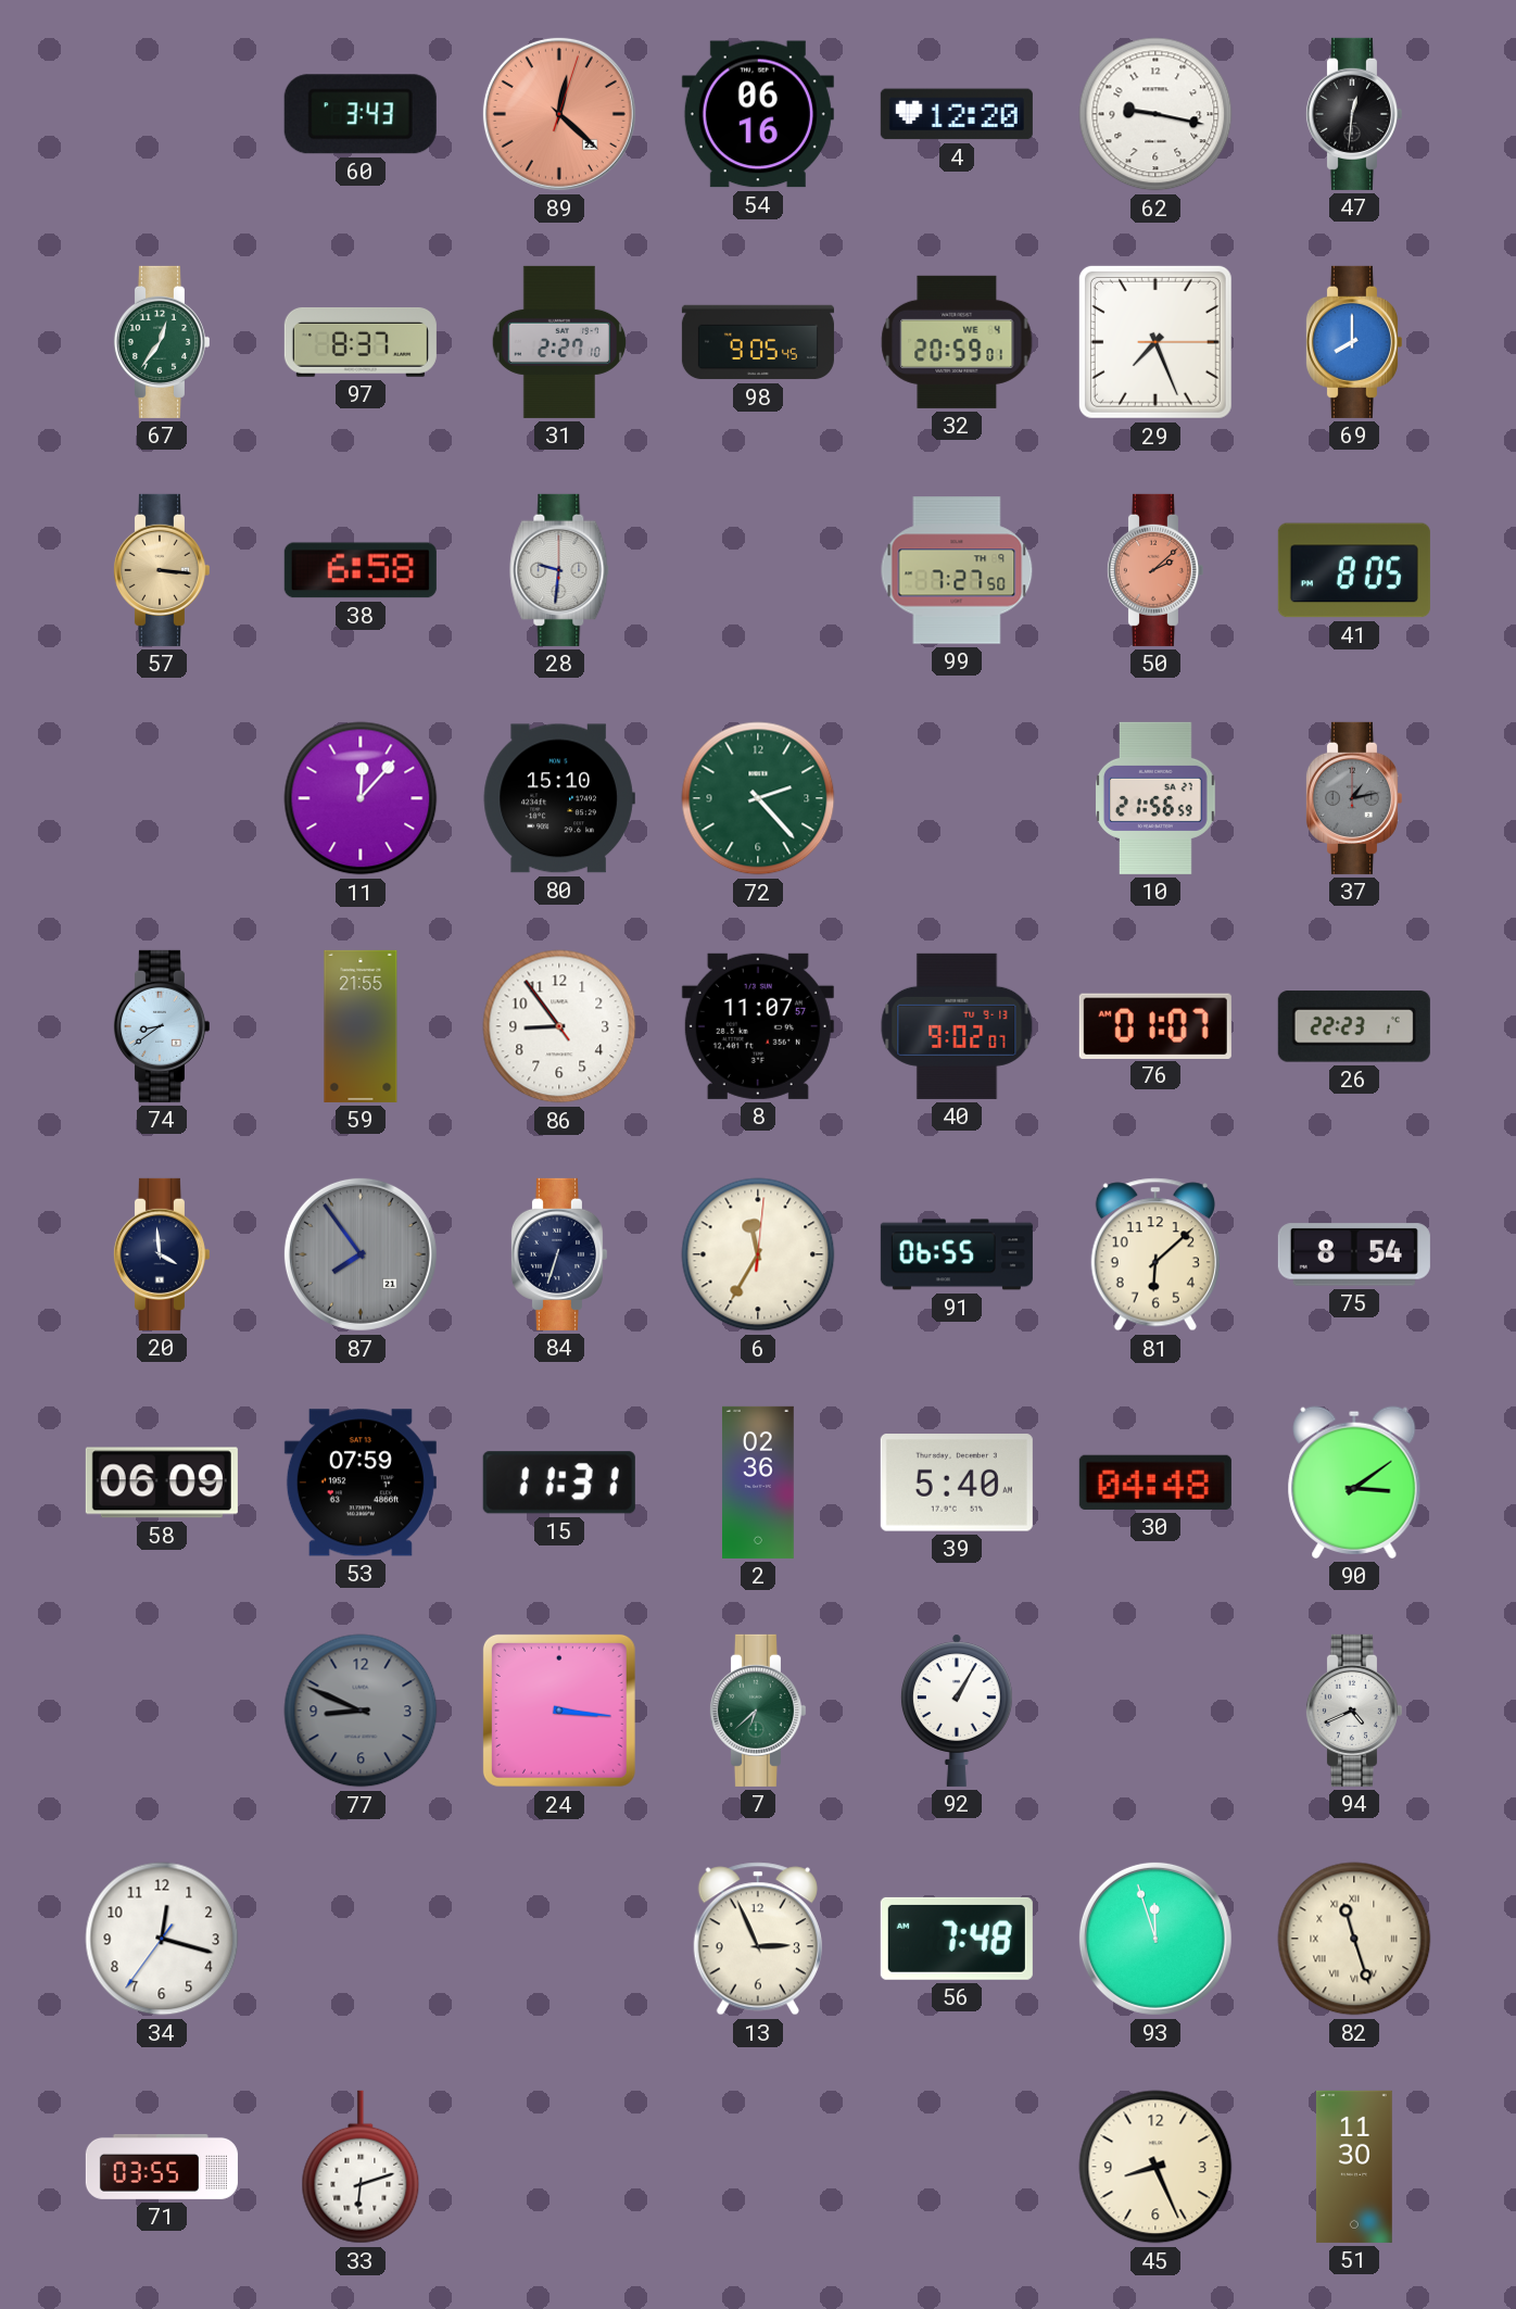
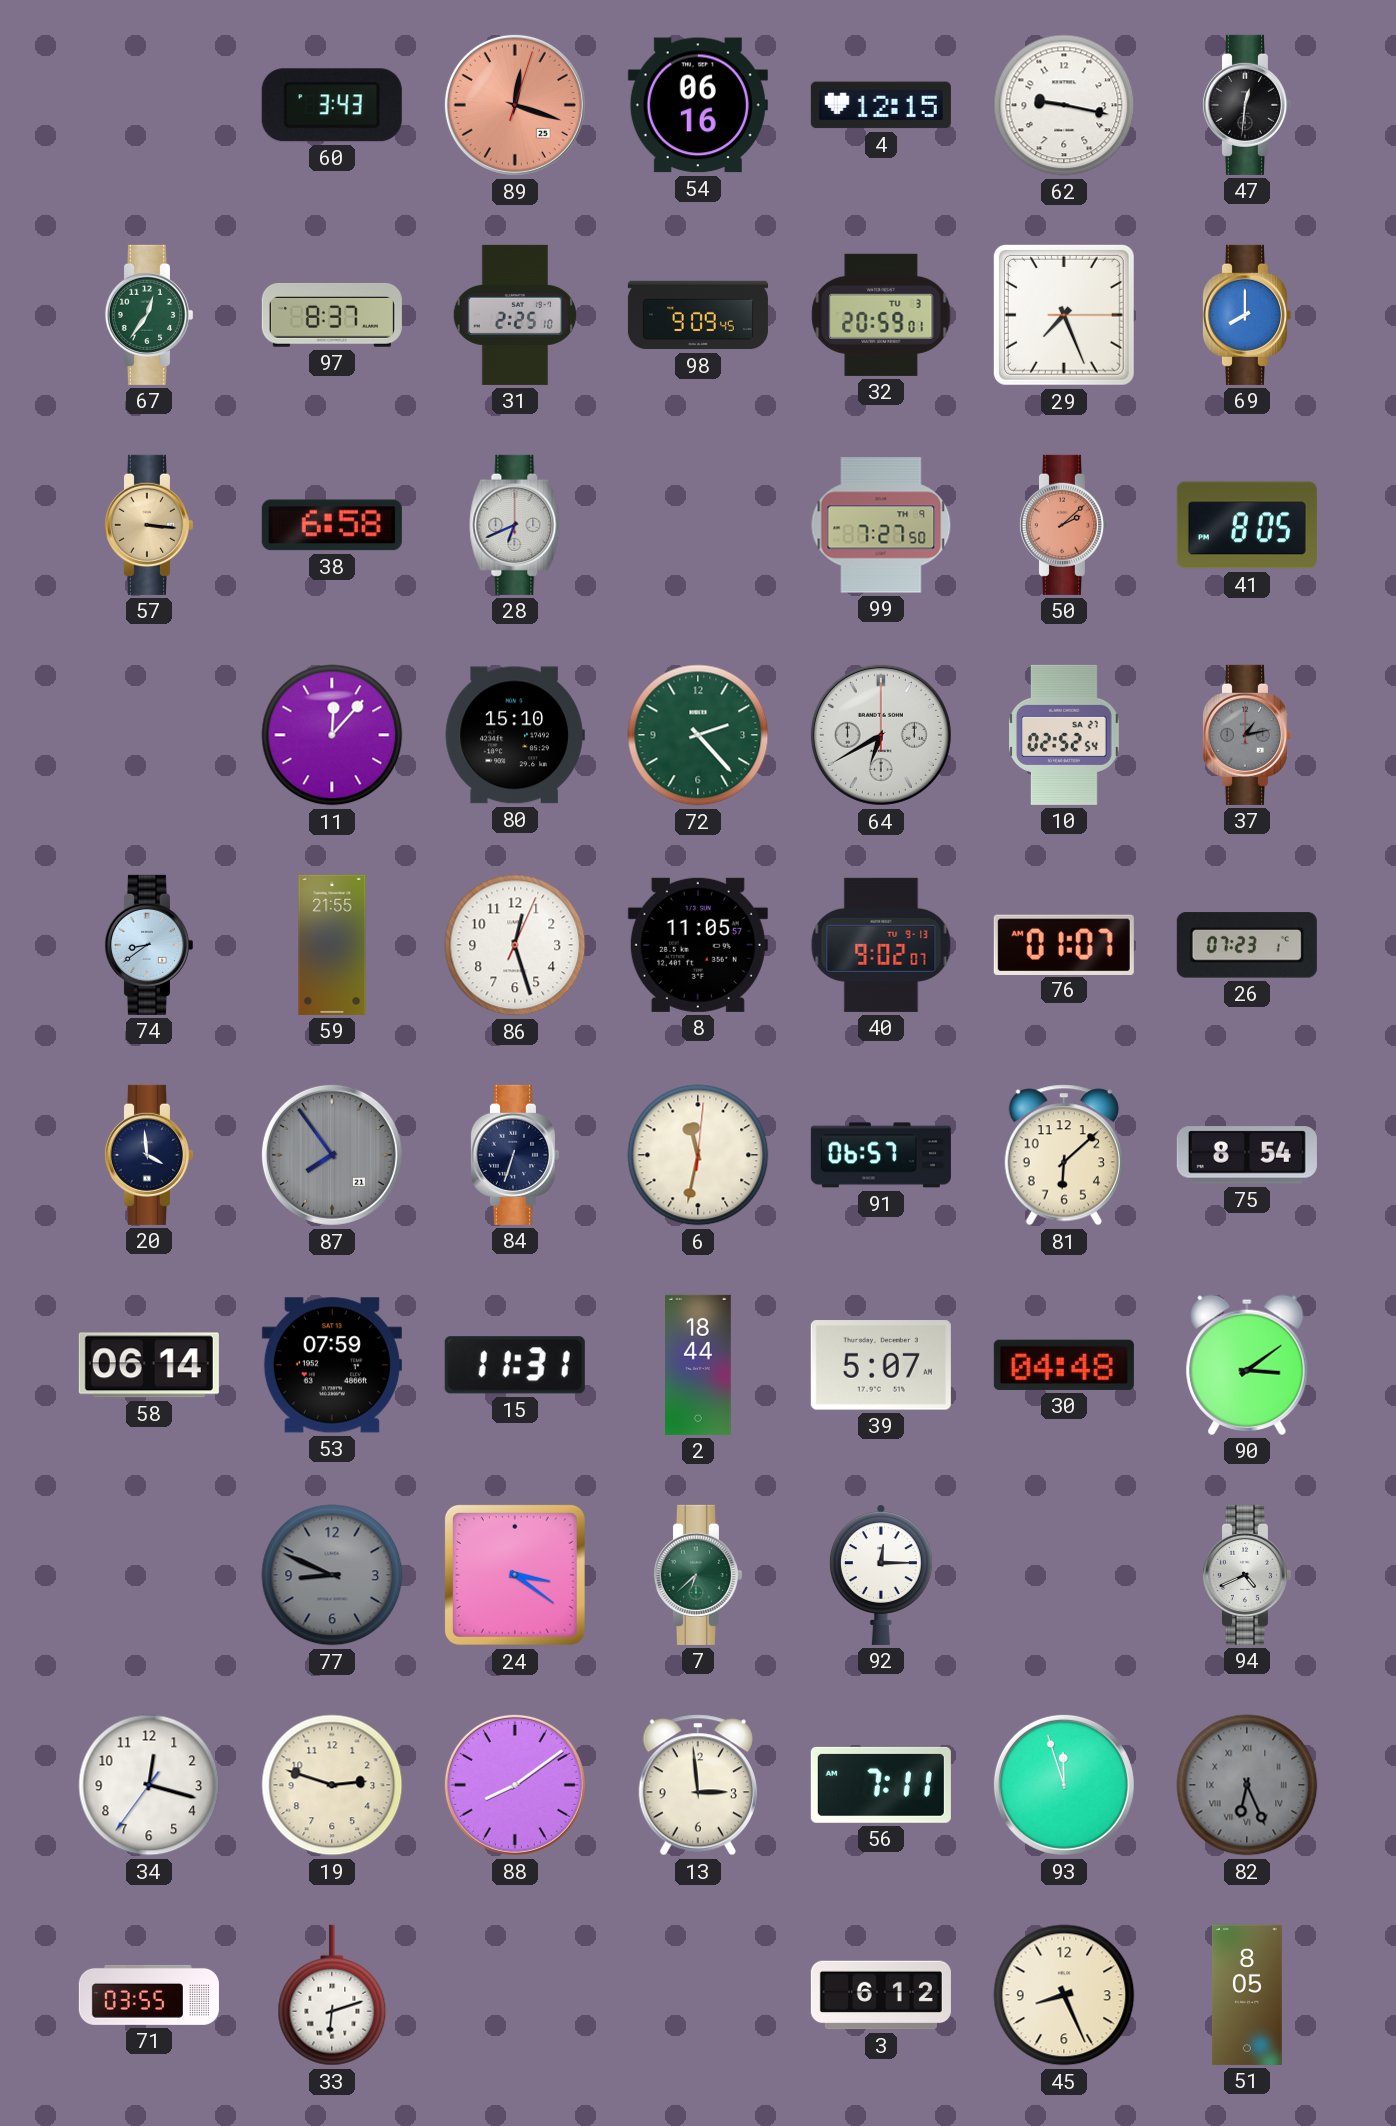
89: 12:22 -> 12:18
4: 12:20 -> 12:15
31: 2:27 -> 2:25
98: 9:05 -> 9:09
32 date: WE 4 -> TU 3
28: 9:31 -> 6:41
64: none -> 6:40
10: 21:56 -> 02:52
86: 8:53 -> 12:27
8: 11:07 -> 11:05
26: 22:23 -> 07:23
6: 11:35 -> 11:32
91: 06:55 -> 06:57
58: 06:09 -> 06:14
2: 02:36 -> 18:44
39: 5:40 -> 5:07
24: 3:16 -> 3:21
92: 1:05 -> 12:15
19: none -> 2:48
88: none -> 8:09
13: 2:56 -> 2:59
56: 7:48 -> 7:11
82: 11:27 -> 6:26
82 dial: cream -> grey
3: none -> 6:12
51: 11:30 -> 8:05
